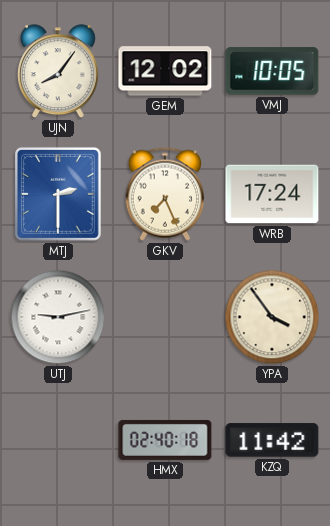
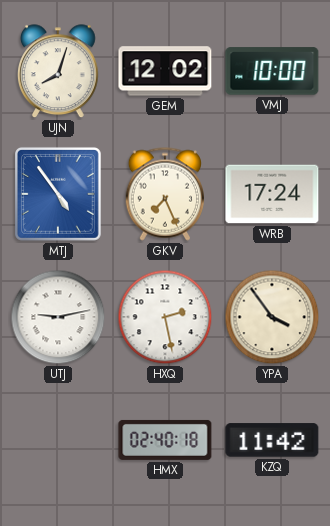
UJN: 8:06 -> 8:03
VMJ: 10:05 -> 10:00
MTJ: 2:30 -> 4:54
HXQ: none -> 2:28
